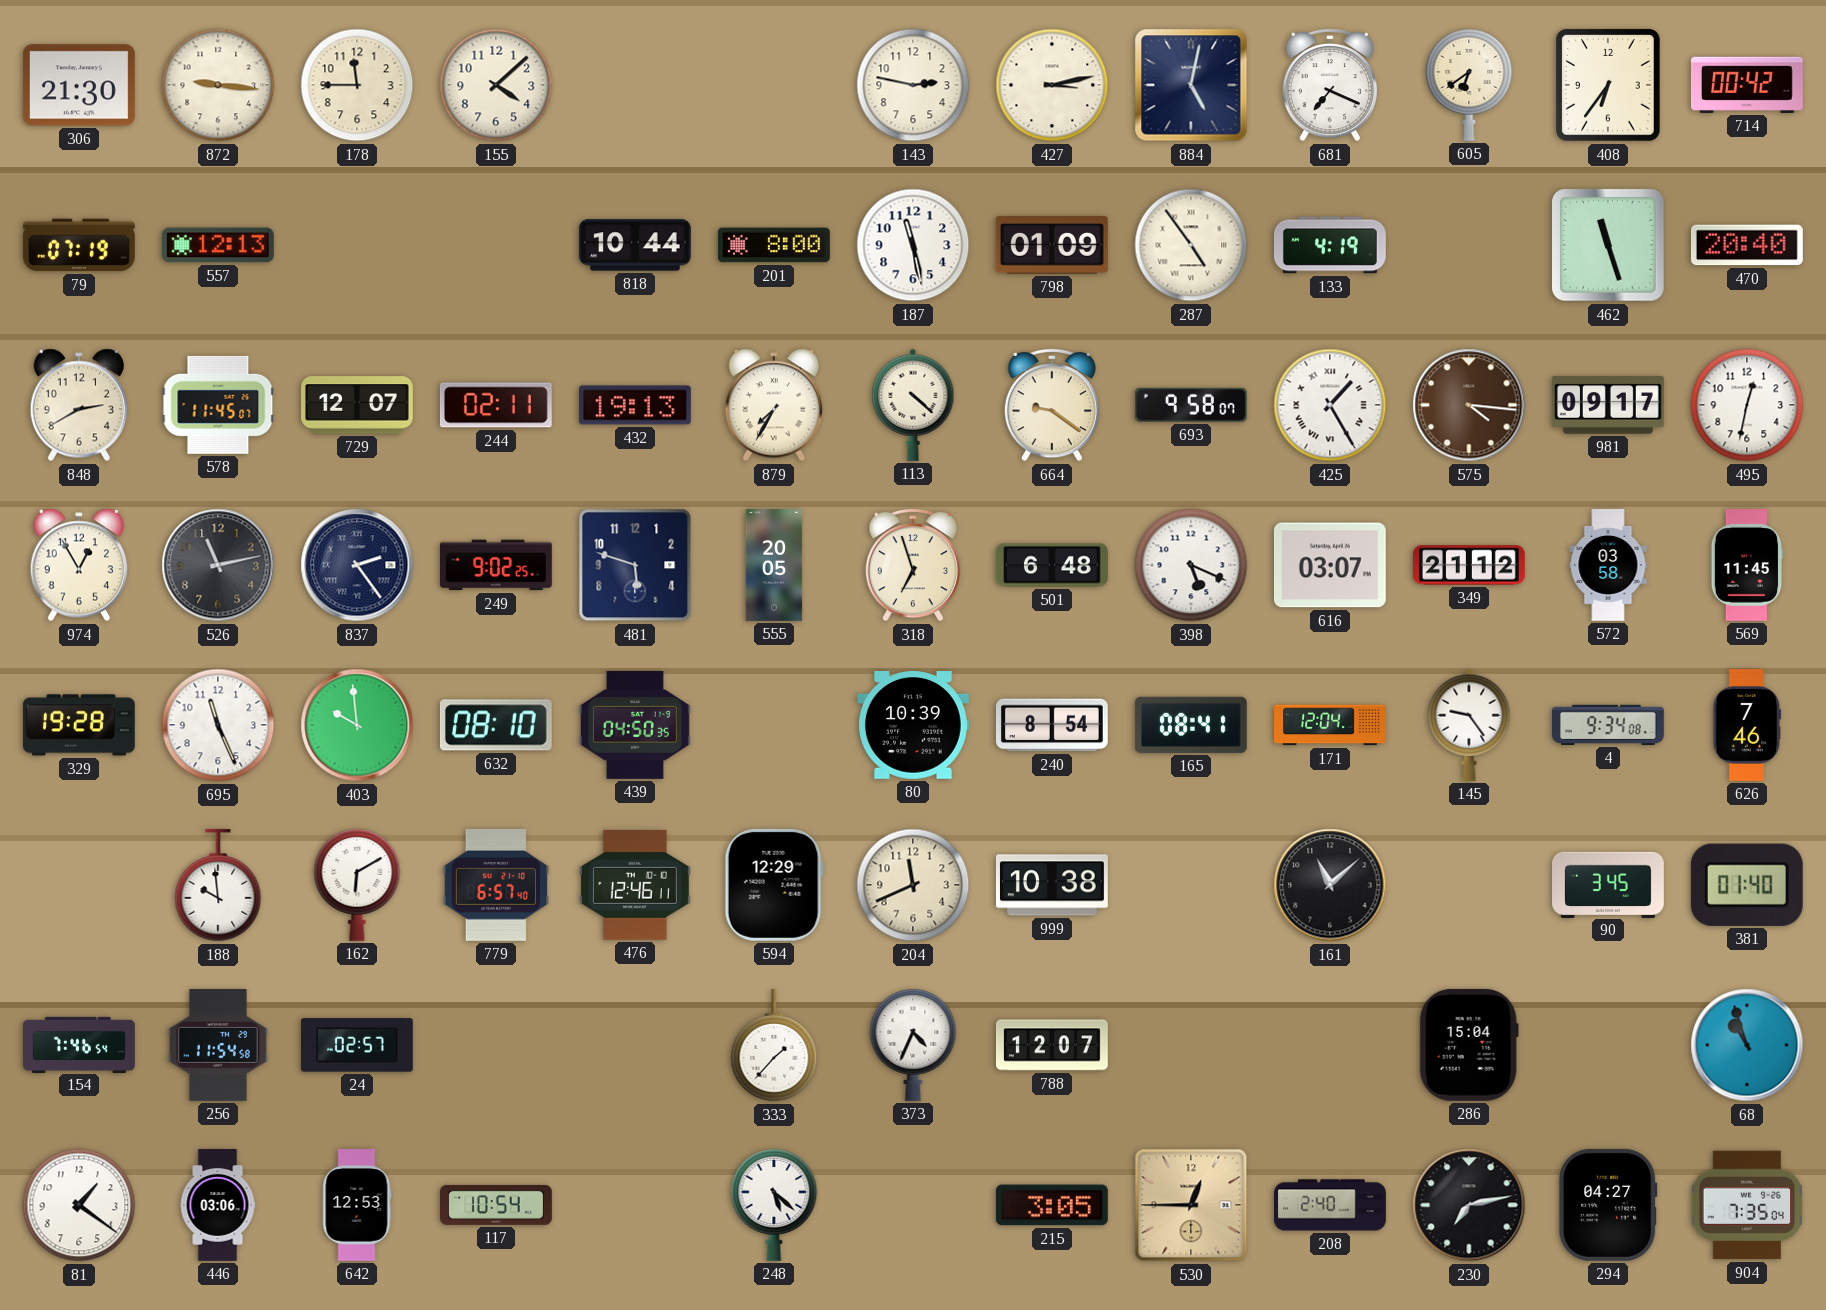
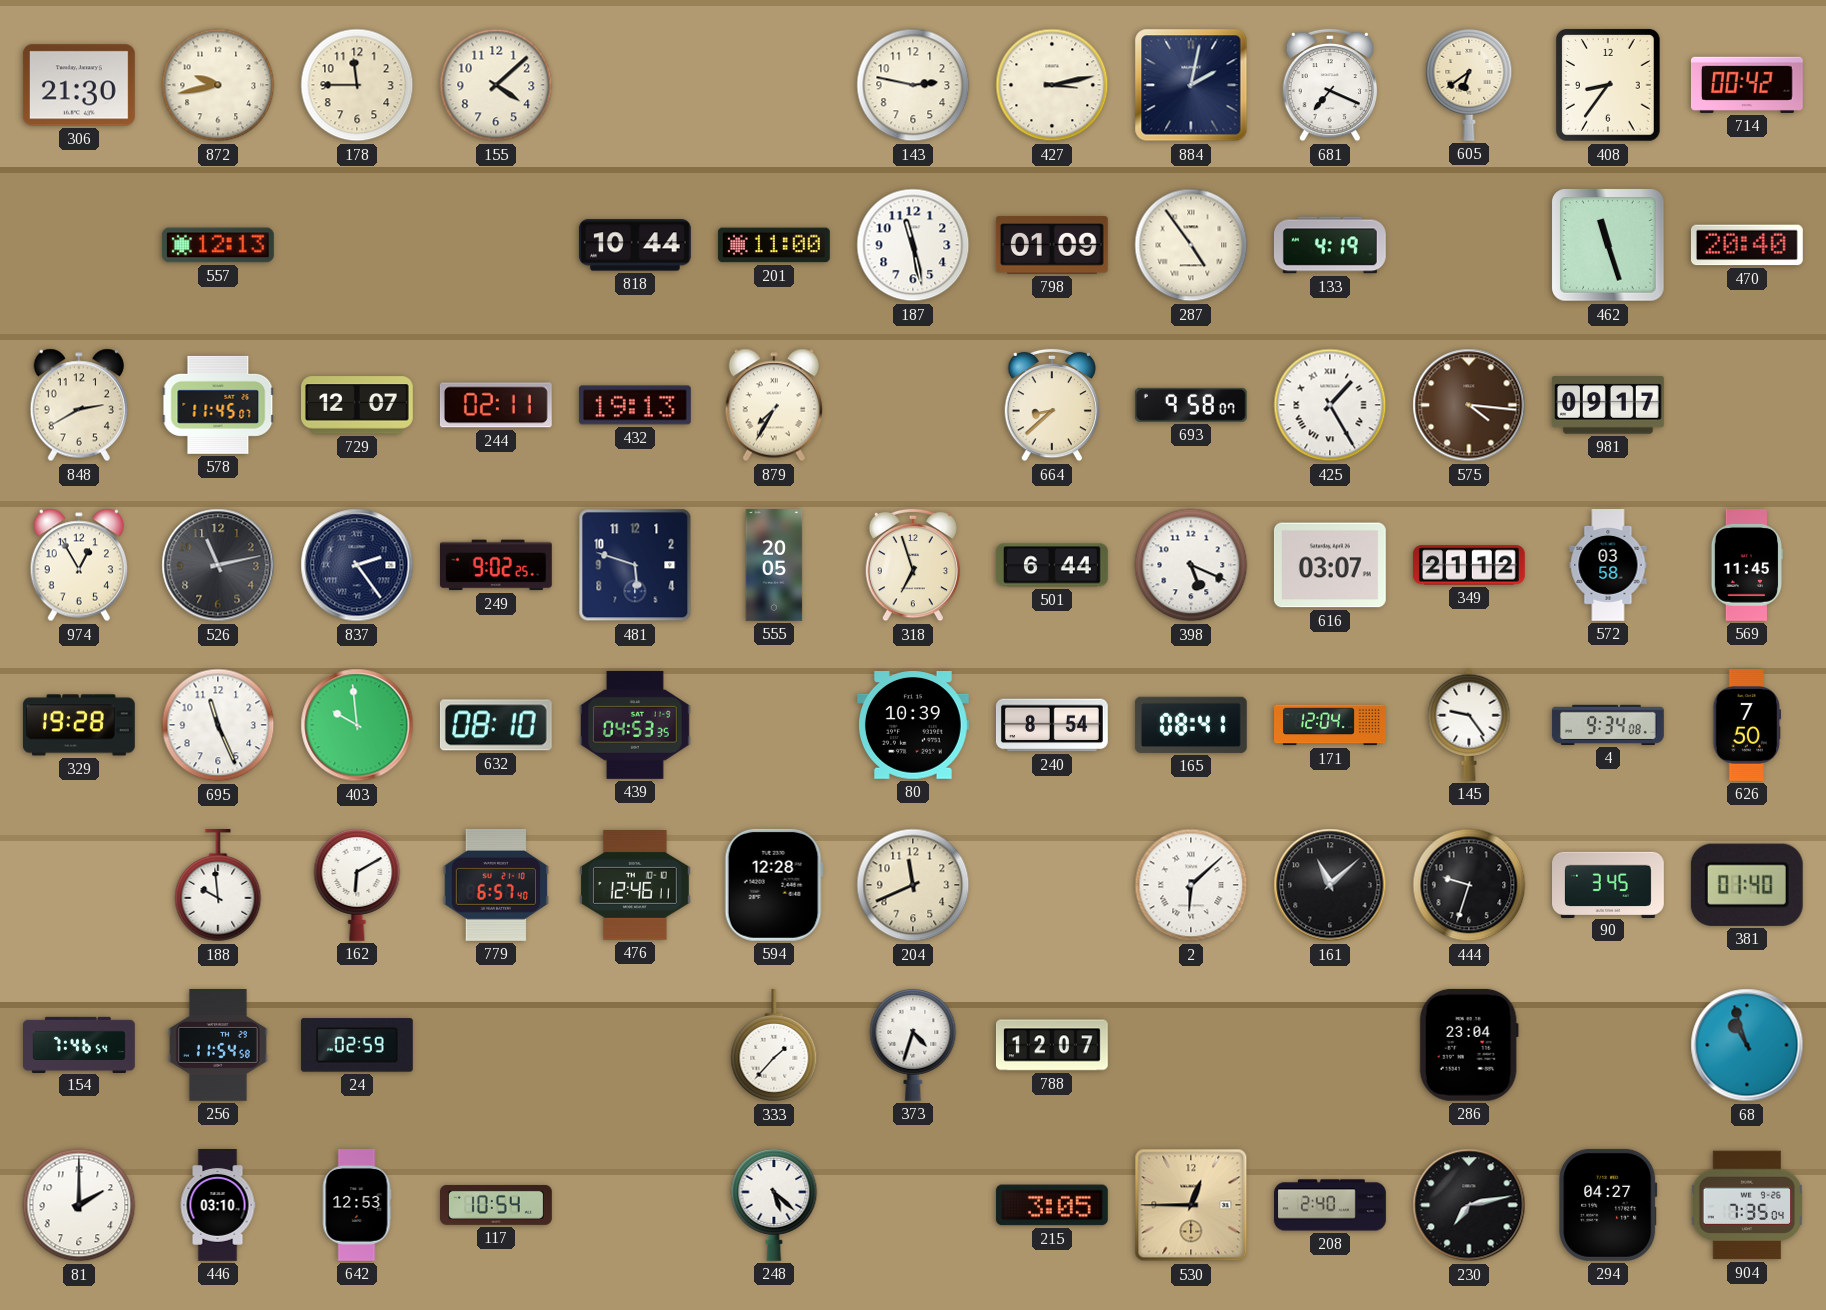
872: 9:16 -> 9:43
884: 5:02 -> 2:02
408: 6:36 -> 8:36
79: 07:19 -> none
201: 8:00 -> 11:00
113: 4:22 -> none
664: 9:21 -> 8:38
495: 12:32 -> none
501: 6:48 -> 6:44
439: 04:50 -> 04:53
626: 7:46 -> 7:50
594: 12:29 -> 12:28
999: 10:38 -> none
2: none -> 6:08
444: none -> 9:33
24: 02:57 -> 02:59
373: 4:34 -> 4:33
286: 15:04 -> 23:04
81: 1:21 -> 2:00
446: 03:06 -> 03:10
